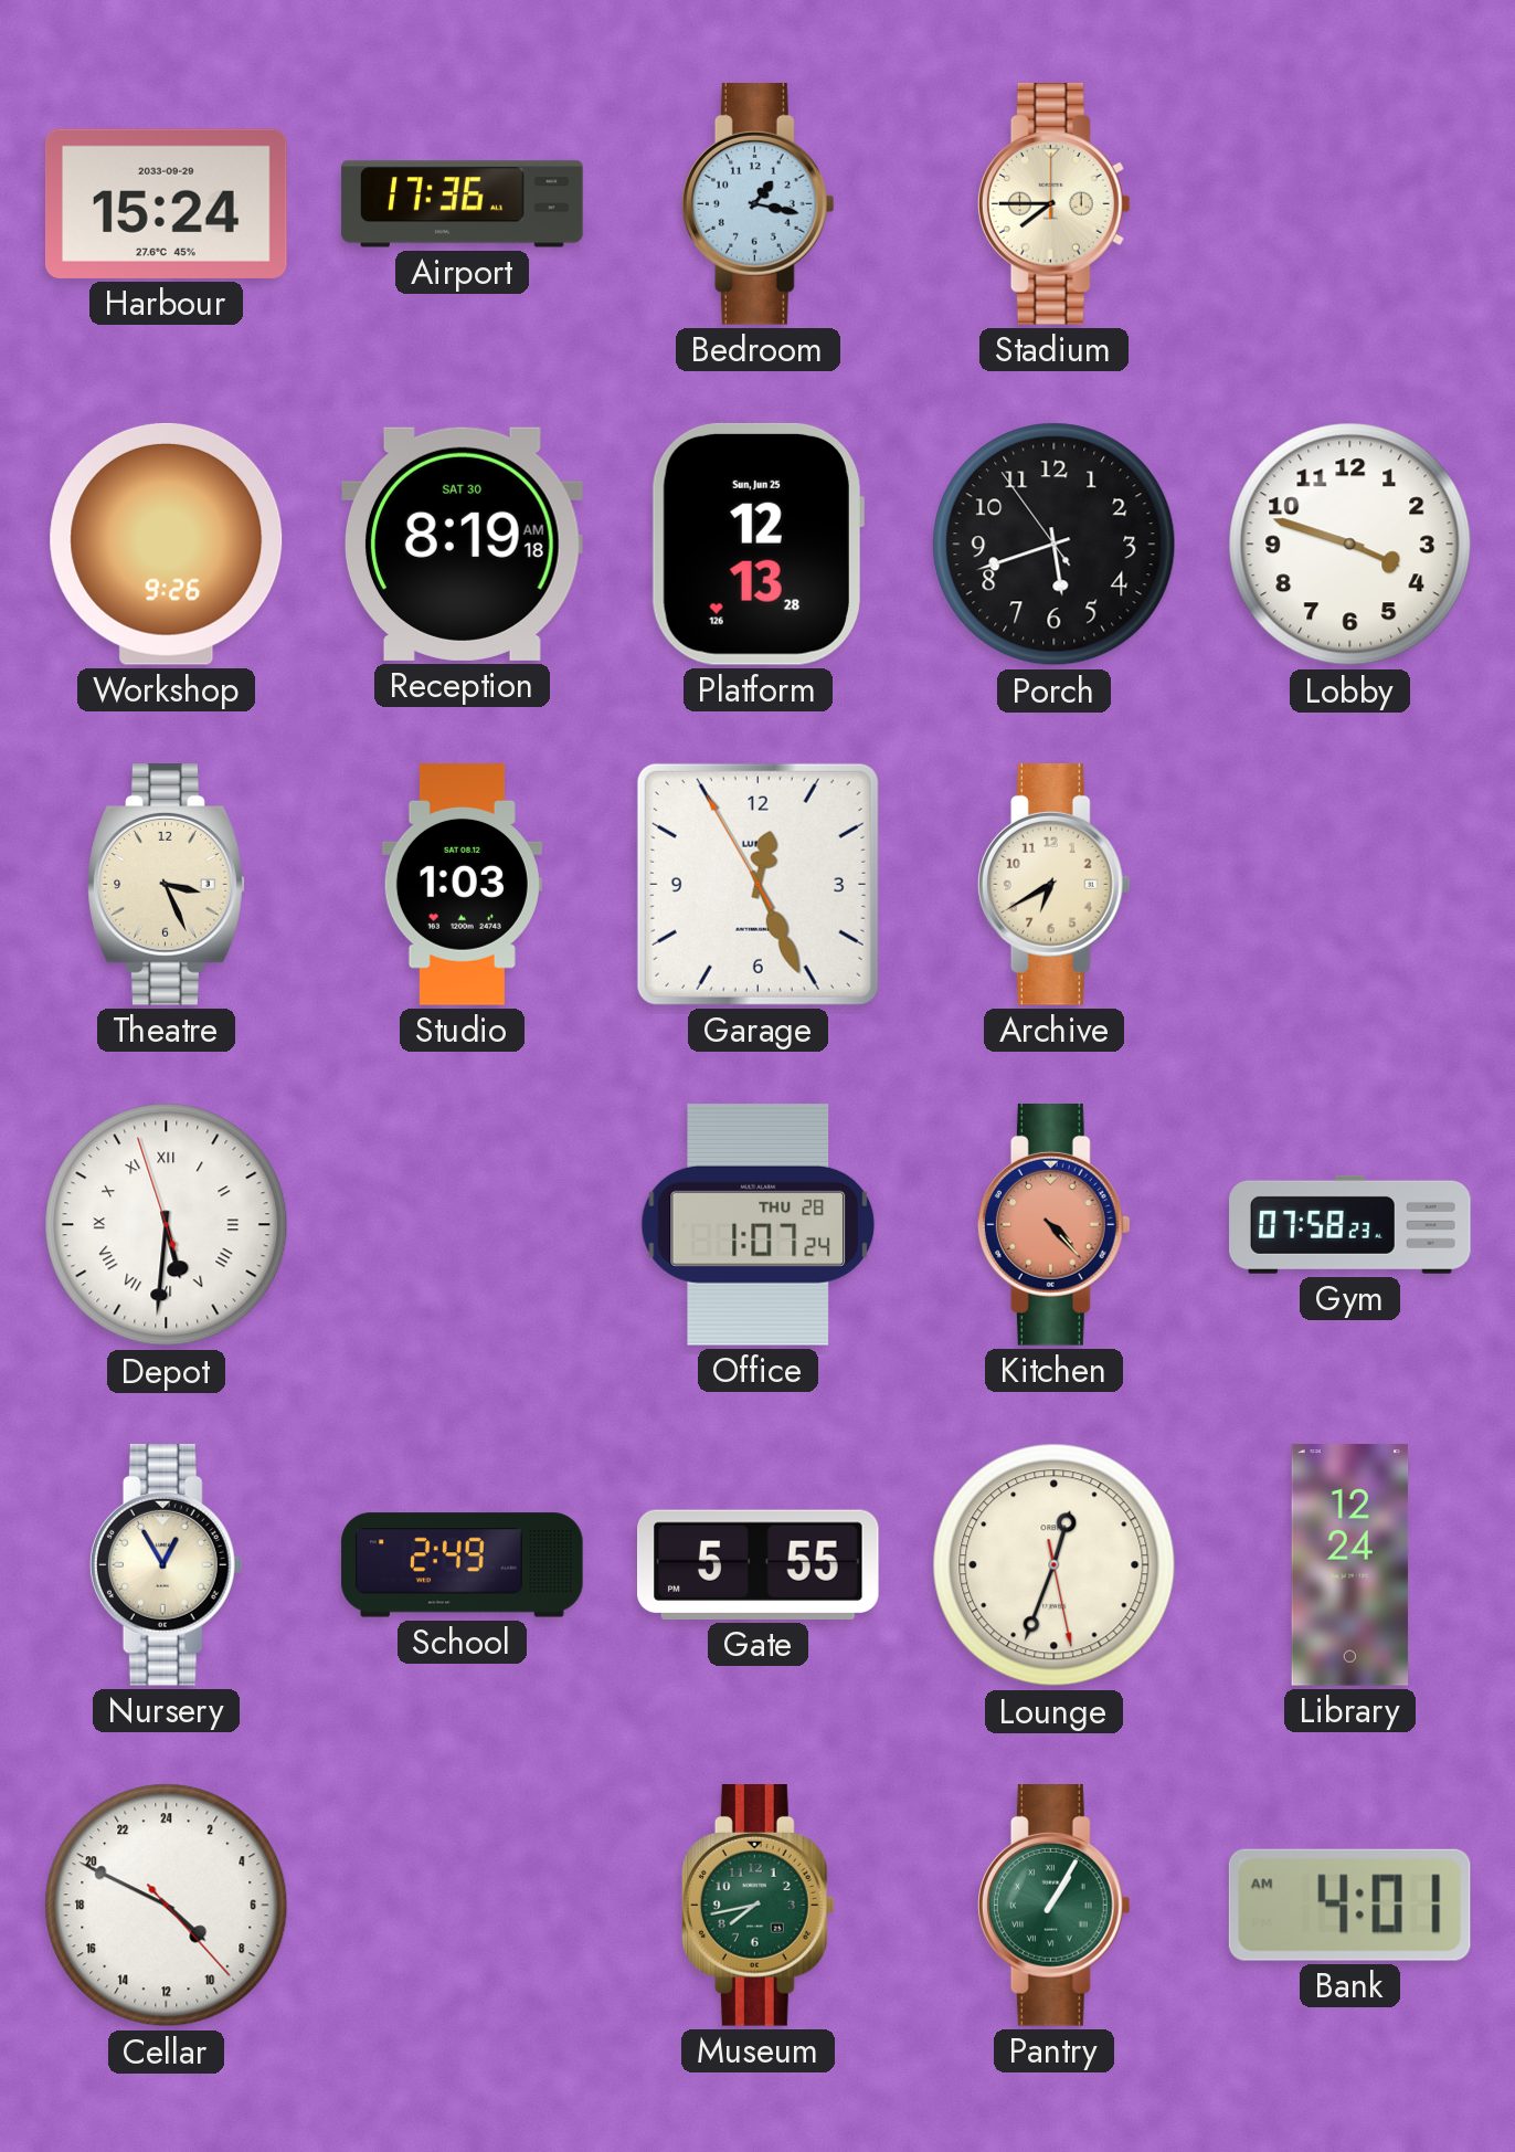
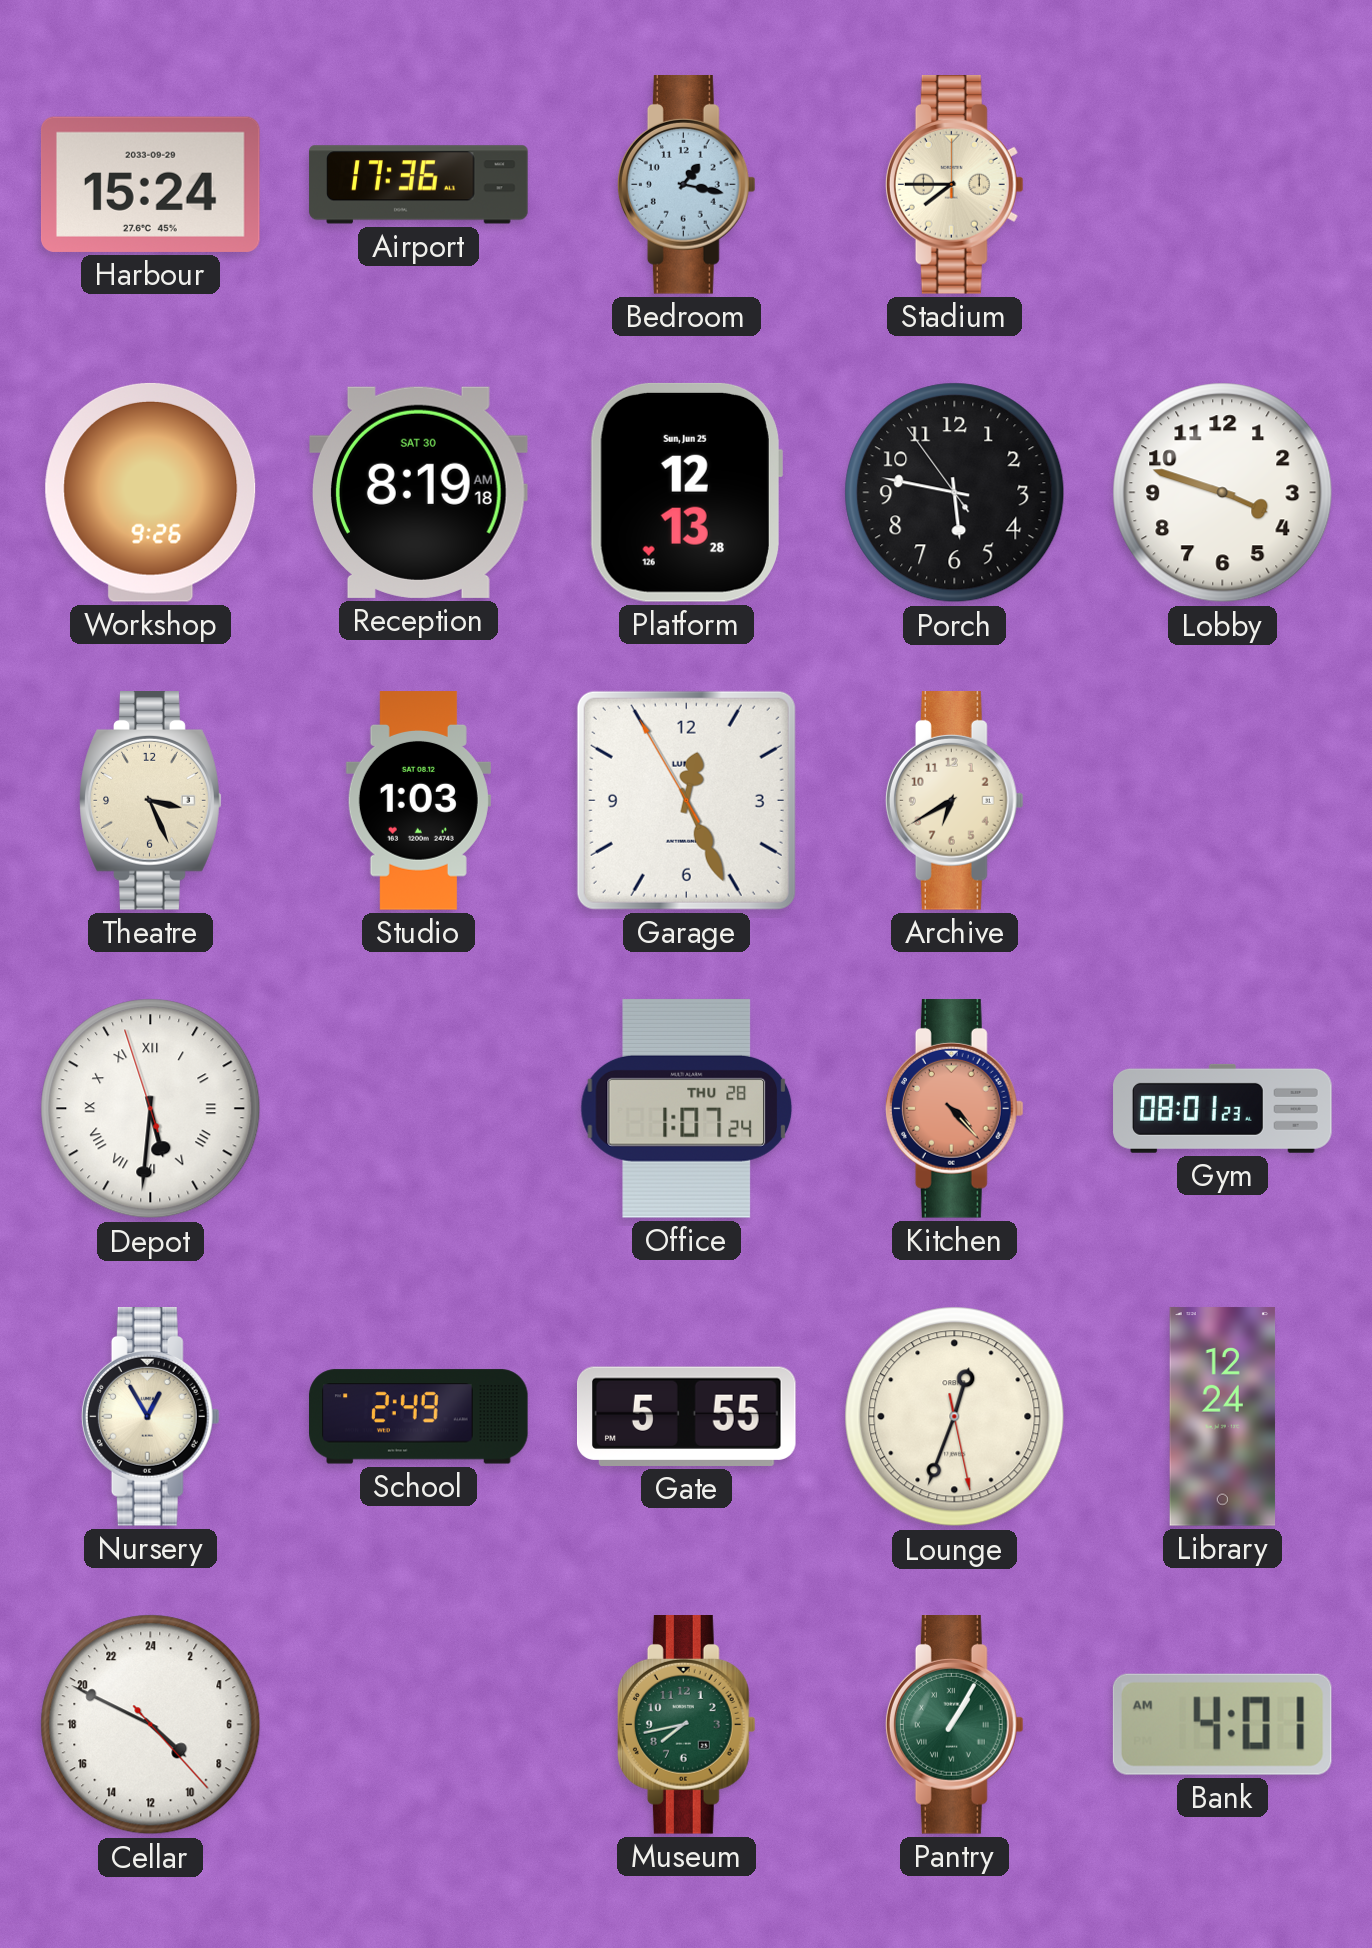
Porch: 5:41 -> 5:46
Gym: 07:58 -> 08:01
